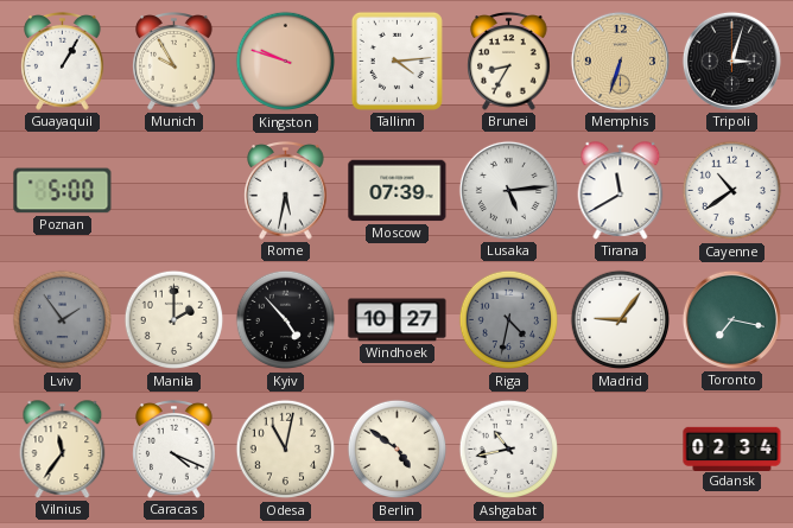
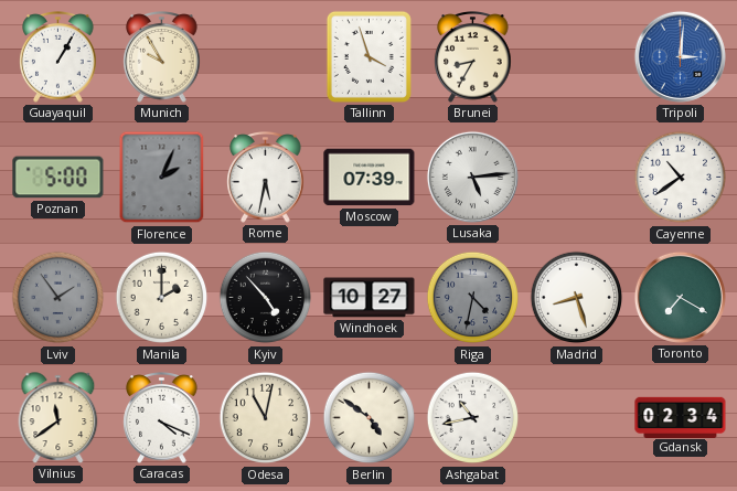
Kingston: 9:48 -> none
Tallinn: 4:14 -> 3:57
Memphis: 6:33 -> none
Tripoli: 3:03 -> 3:01
Tripoli dial: black -> blue
Florence: none -> 2:04
Tirana: 11:40 -> none
Madrid: 9:06 -> 8:27
Toronto: 7:17 -> 7:20
Vilnius: 11:36 -> 11:39
